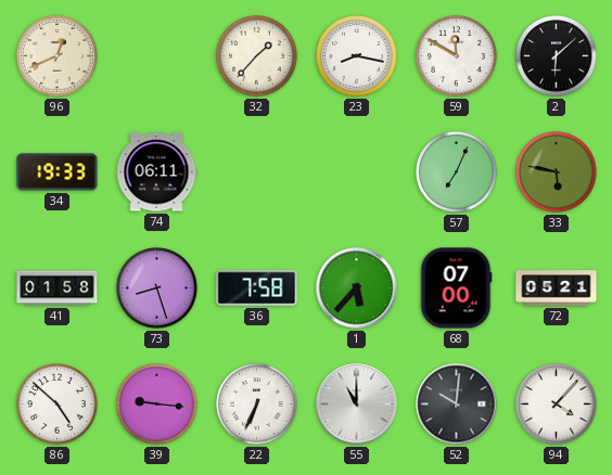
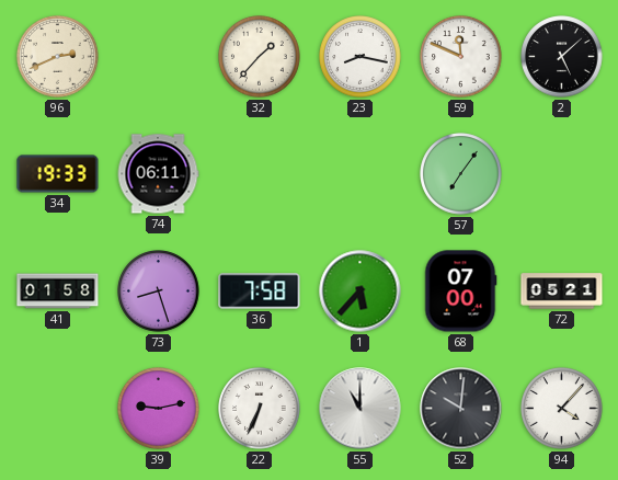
96: 12:41 -> 2:41
59: 11:50 -> 11:49
2: 6:08 -> 5:08
57: 7:04 -> 7:06
33: 5:47 -> none
86: 4:52 -> none
39: 9:16 -> 9:13
